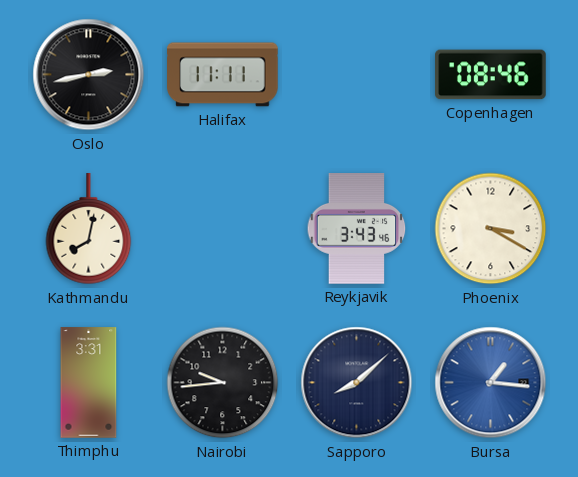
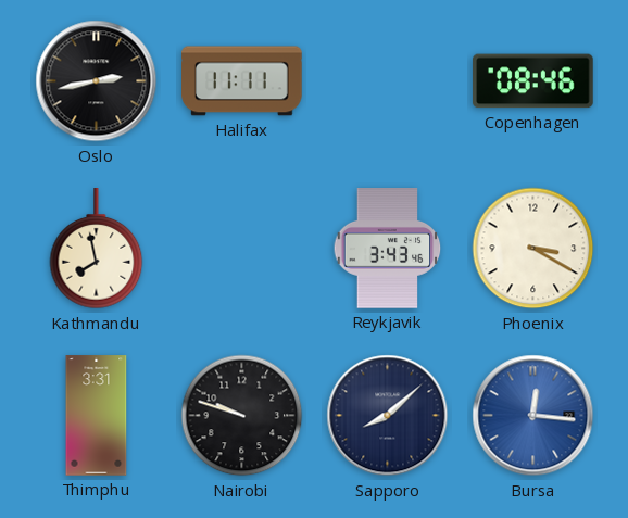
Kathmandu: 8:02 -> 7:58
Nairobi: 9:44 -> 9:48
Bursa: 1:16 -> 12:16
